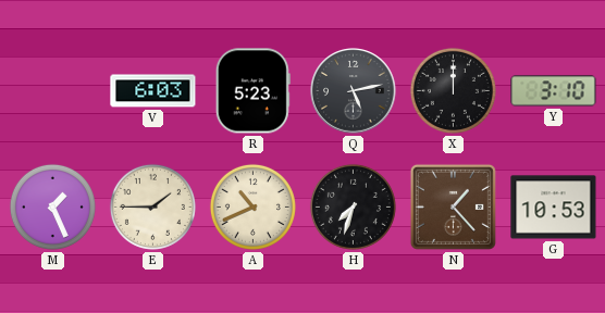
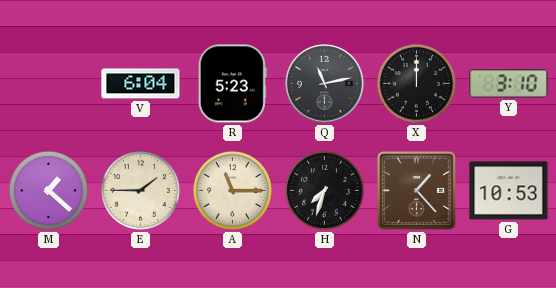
V: 6:03 -> 6:04
Q: 5:13 -> 11:13
M: 1:26 -> 1:22
A: 10:41 -> 11:15
